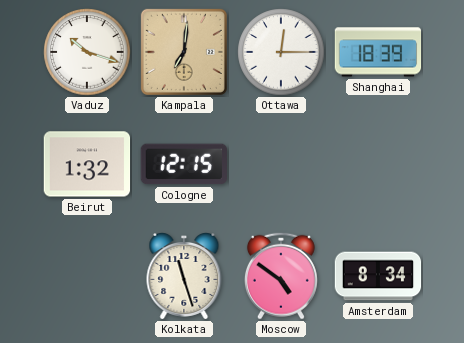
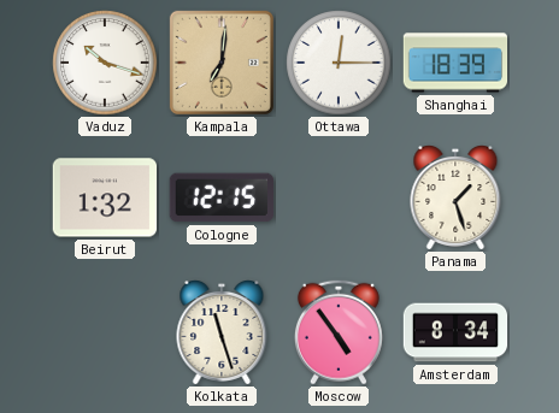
Panama: none -> 1:27
Moscow: 4:51 -> 4:54
